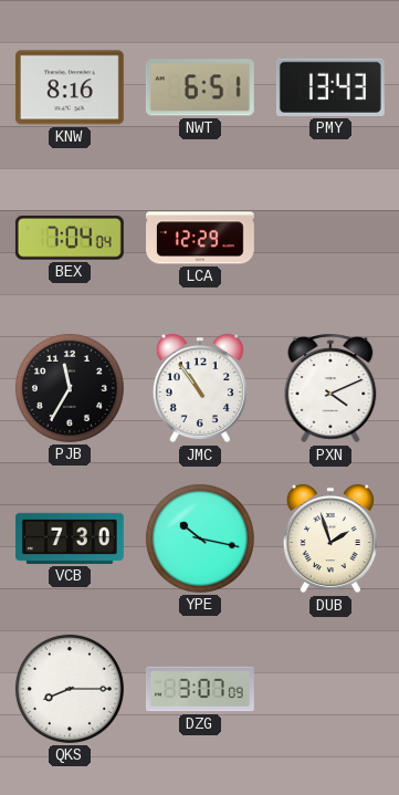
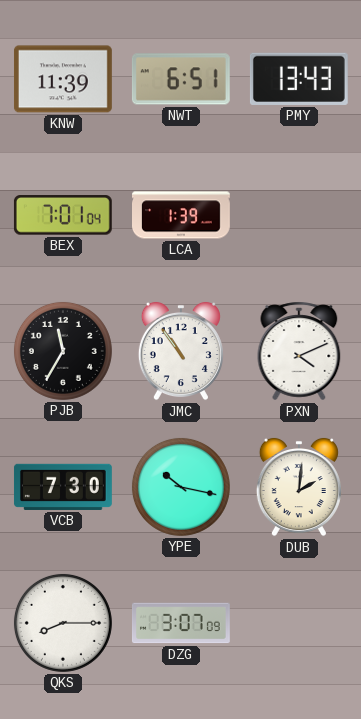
KNW: 8:16 -> 11:39
BEX: 7:04 -> 7:01
LCA: 12:29 -> 1:39
DUB: 1:57 -> 2:01
